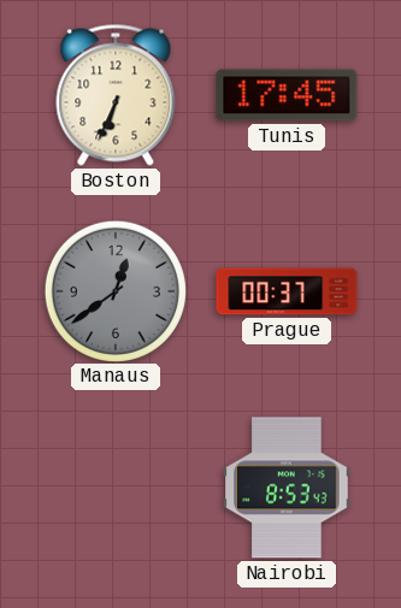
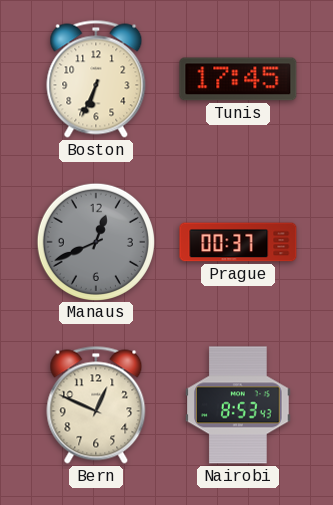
Manaus: 12:39 -> 12:41
Bern: none -> 12:49
